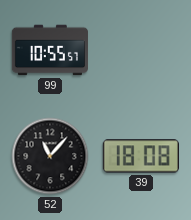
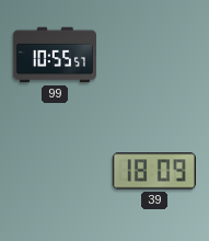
52: 11:07 -> none
39: 18:08 -> 18:09
